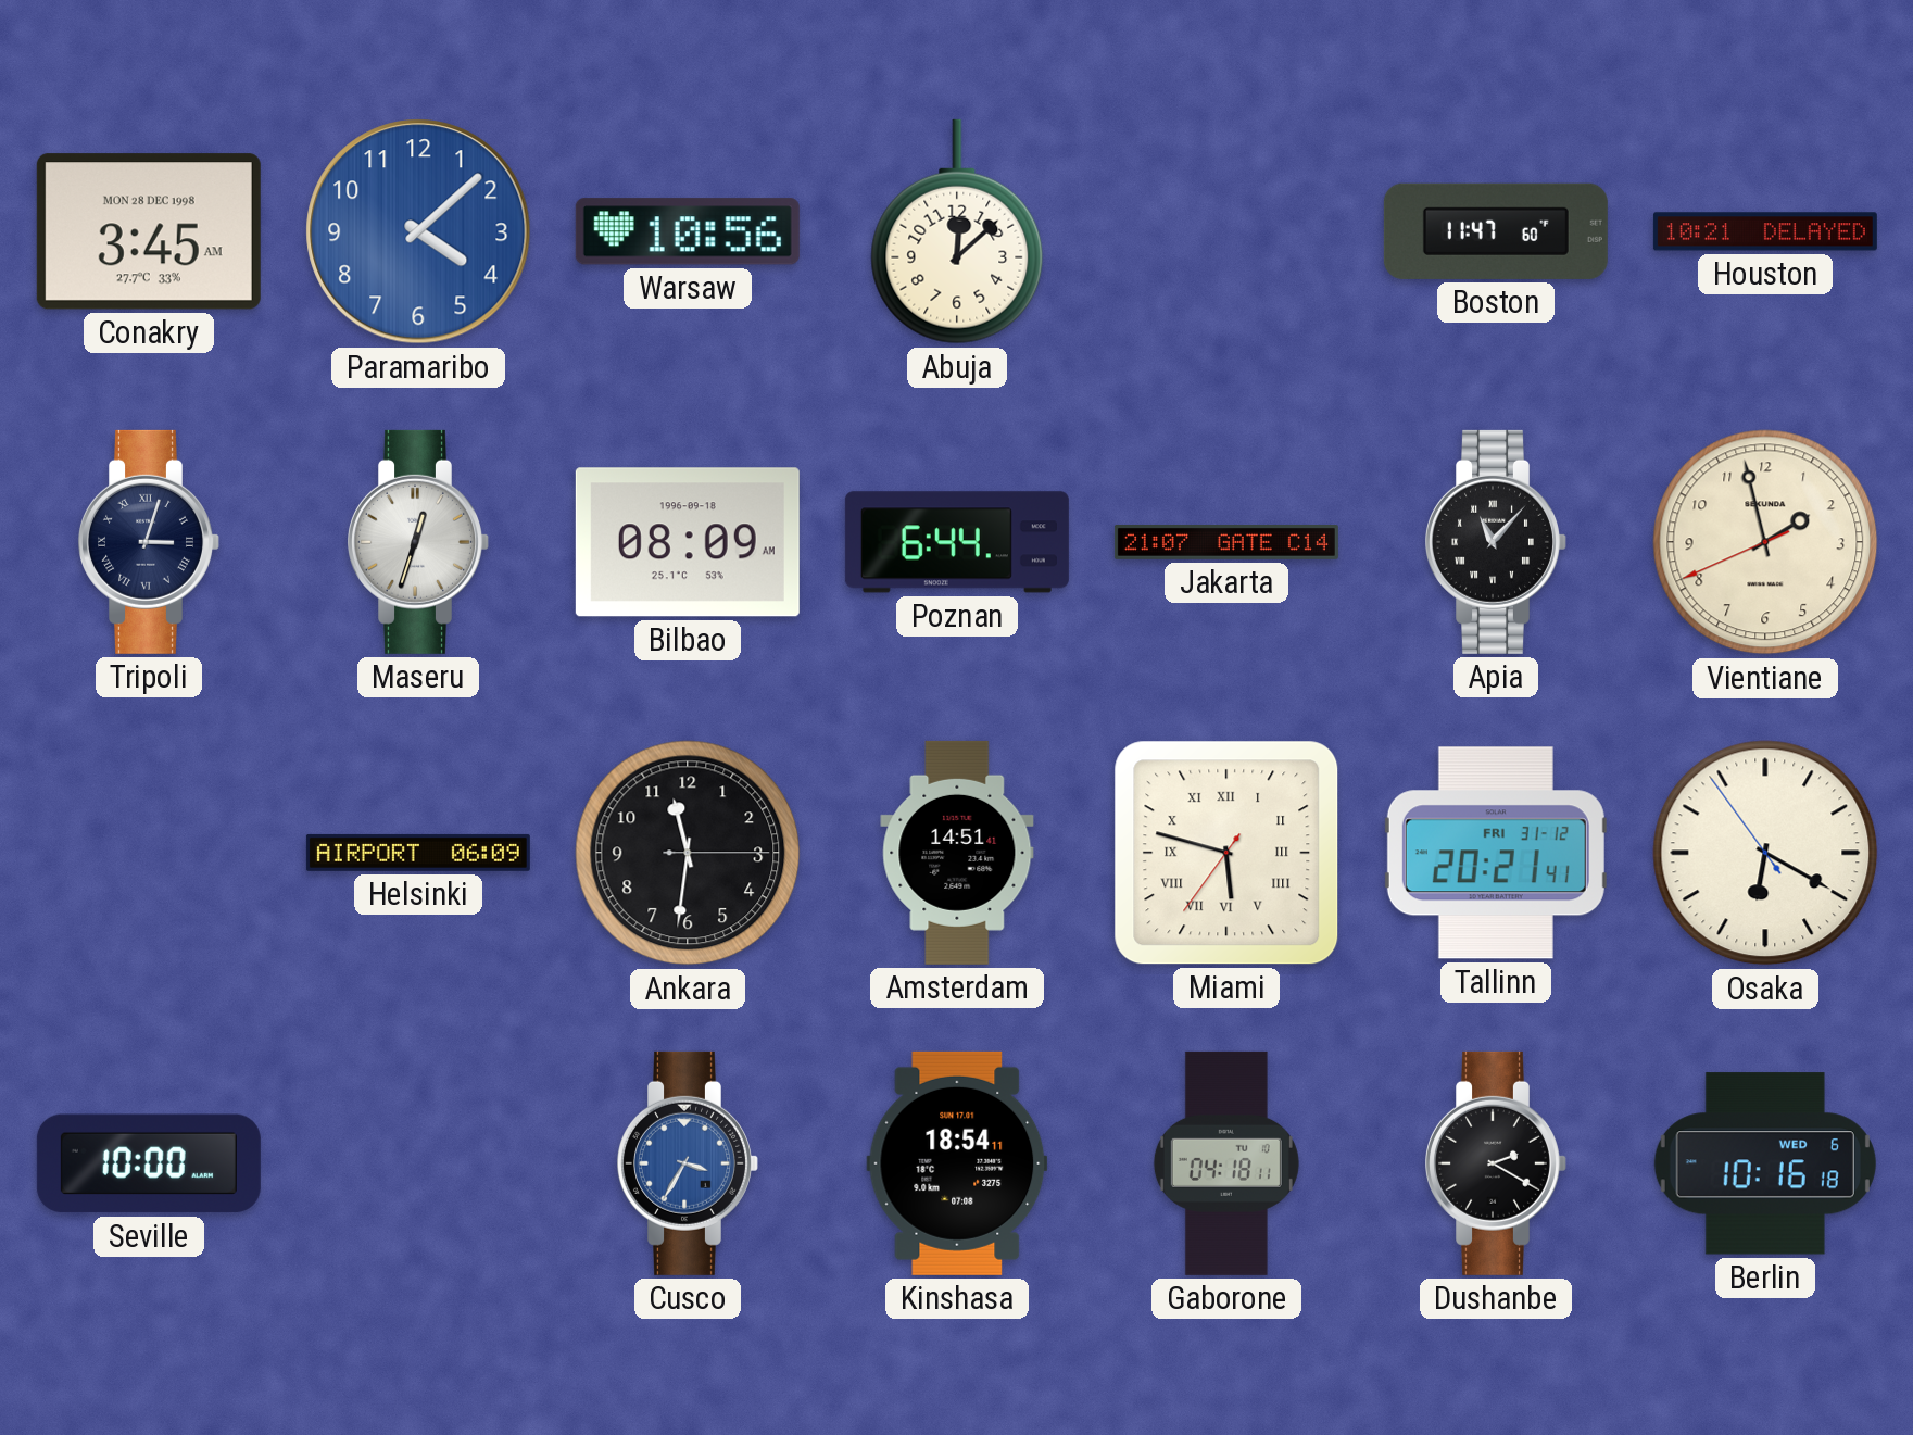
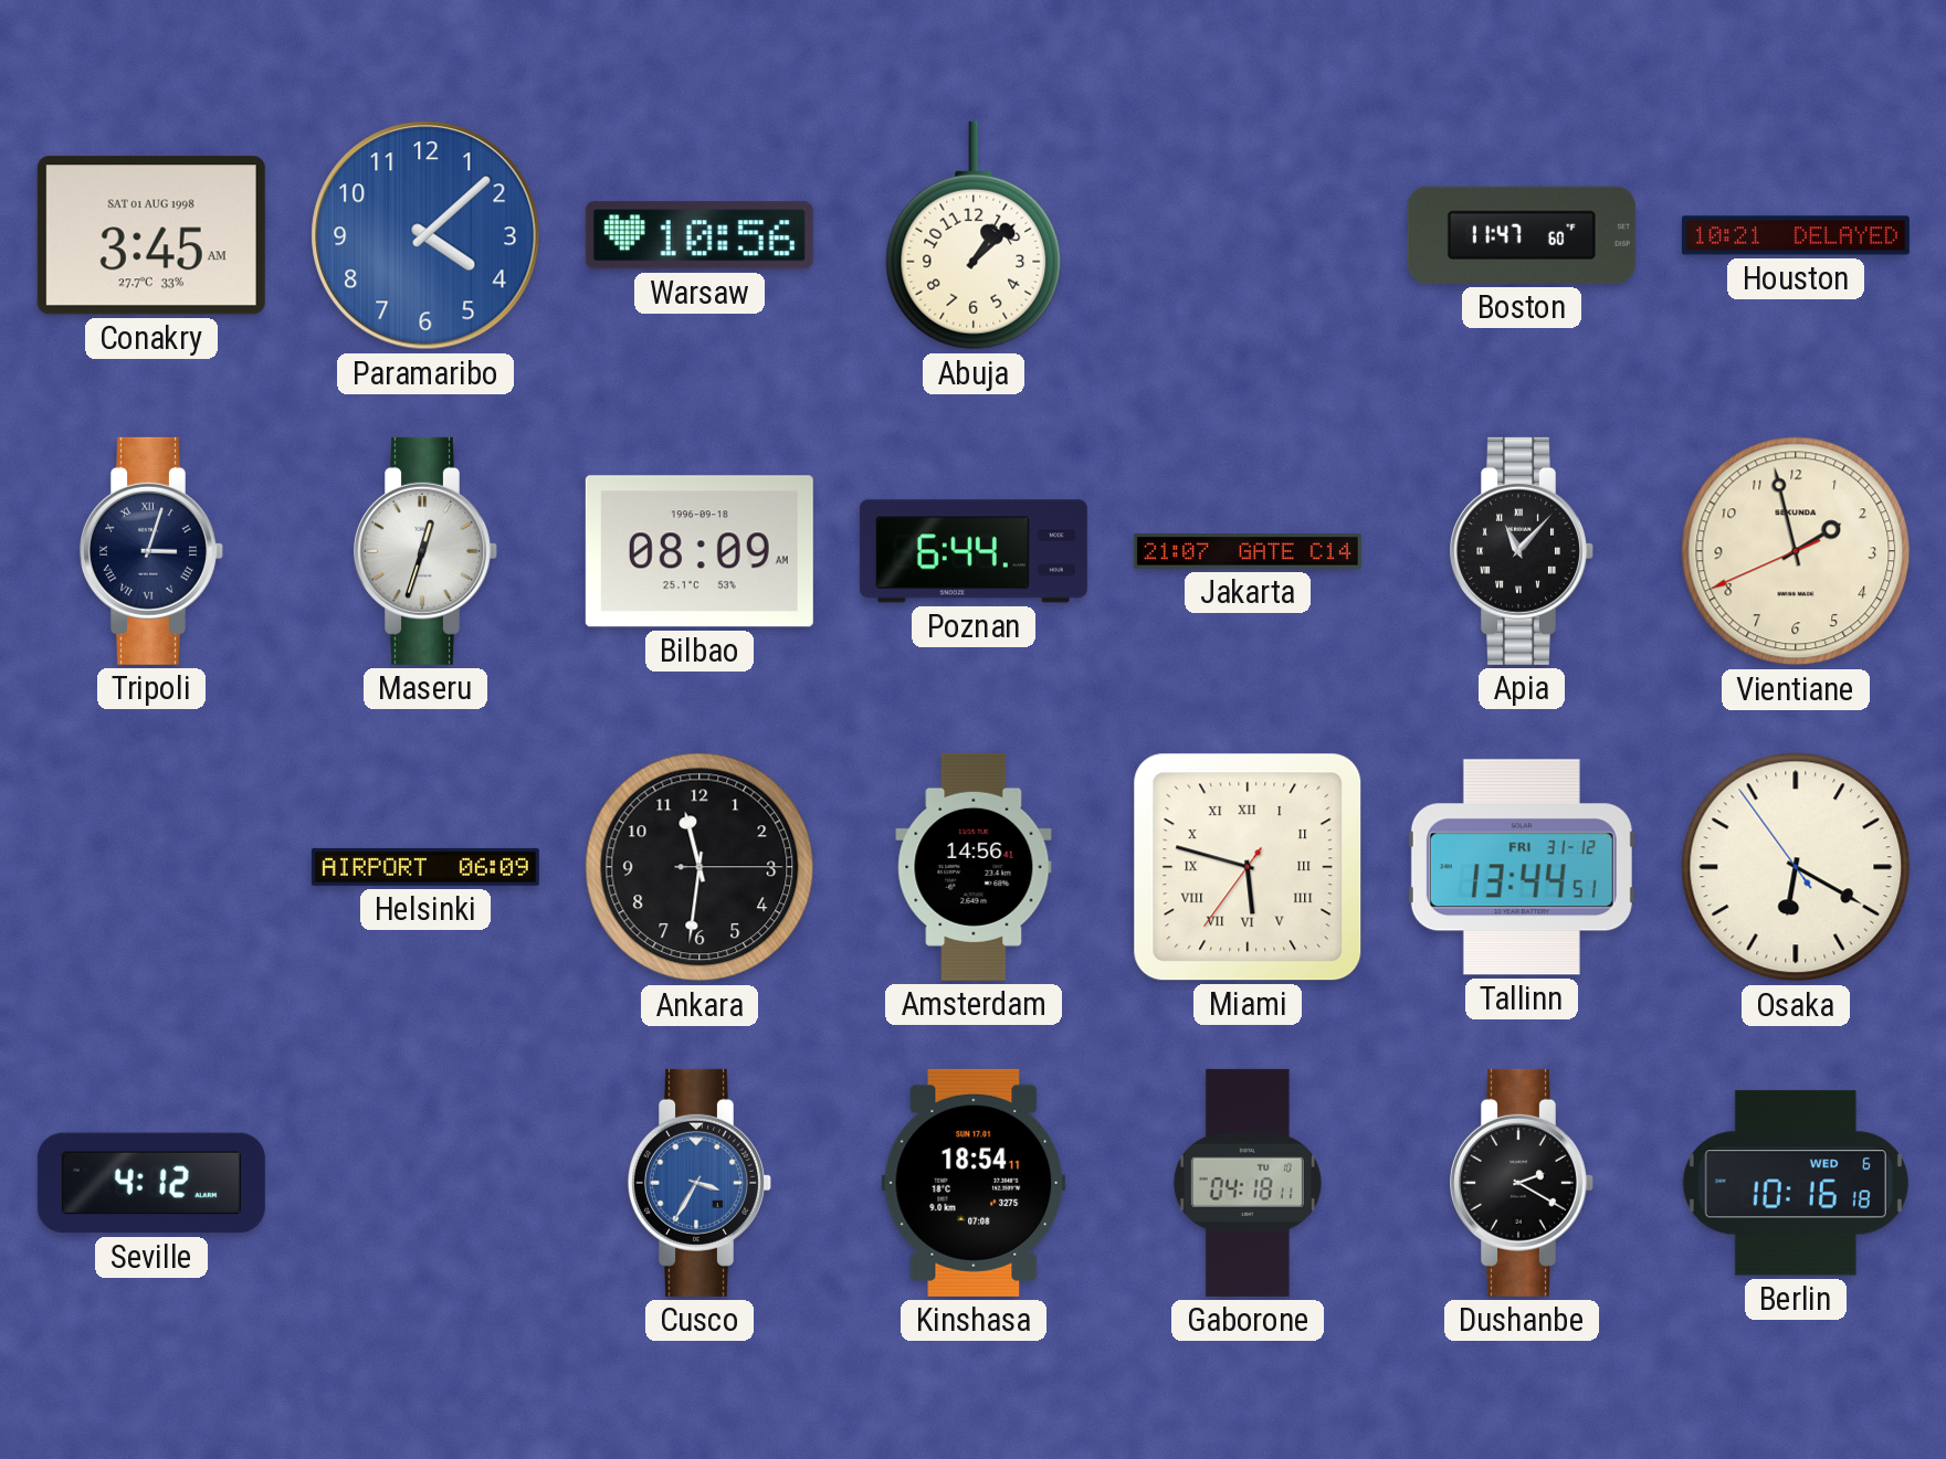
Conakry date: MON 28 DEC 1998 -> SAT 01 AUG 1998
Abuja: 12:08 -> 1:08
Amsterdam: 14:51 -> 14:56
Tallinn: 20:21 -> 13:44
Seville: 10:00 -> 4:12
